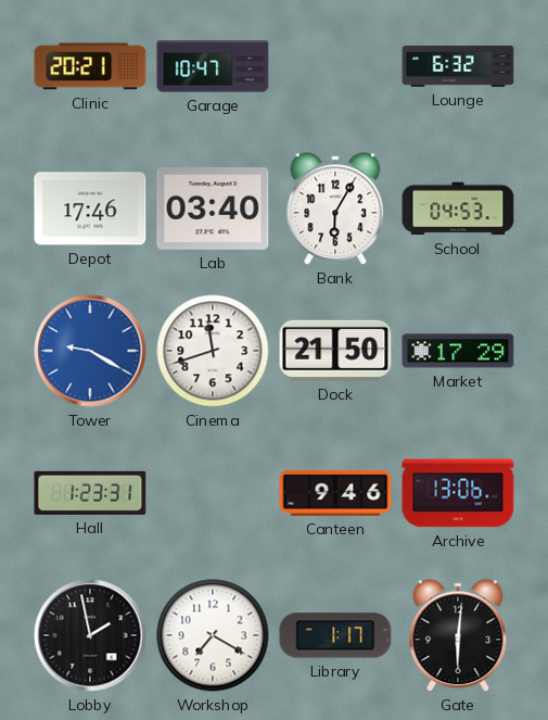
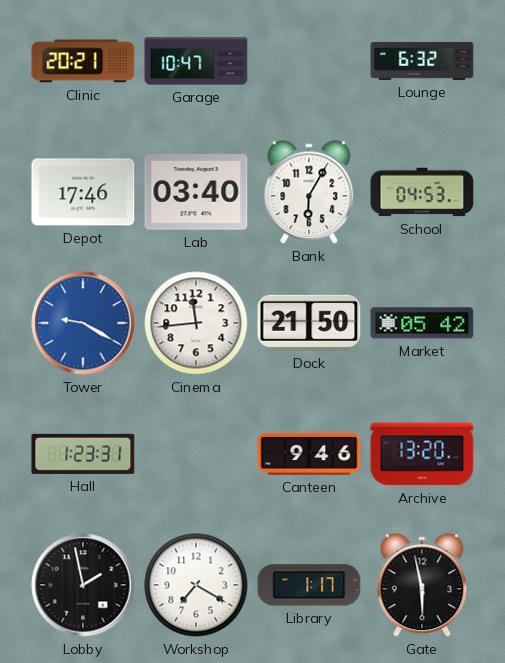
Cinema: 11:42 -> 11:44
Market: 17:29 -> 05:42
Archive: 13:06 -> 13:20
Gate: 6:01 -> 5:58
